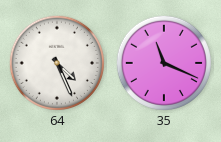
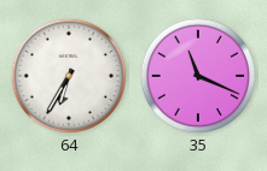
64: 4:26 -> 6:35
